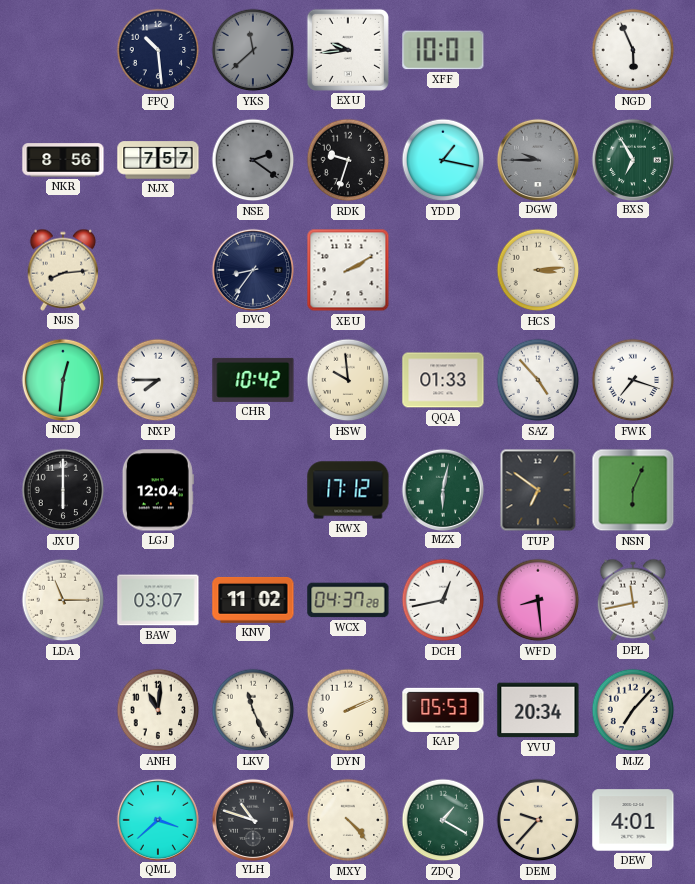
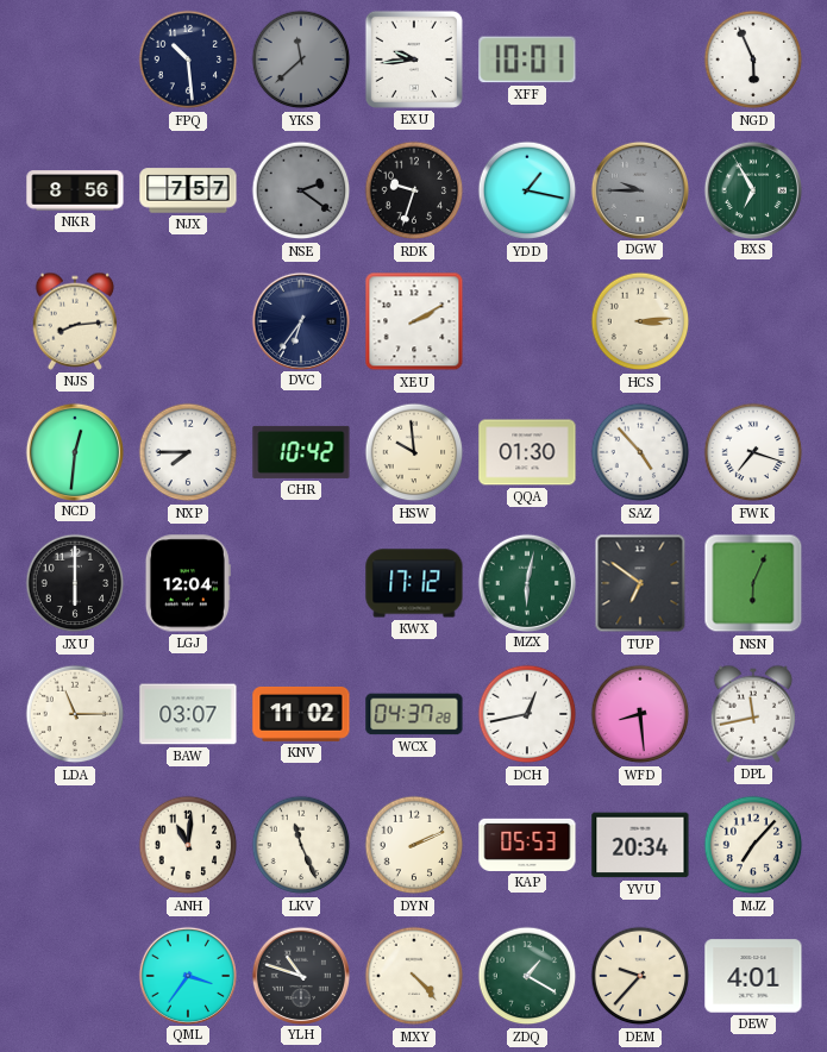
DVC: 8:36 -> 6:36
QQA: 01:33 -> 01:30
QML: 3:38 -> 3:36
